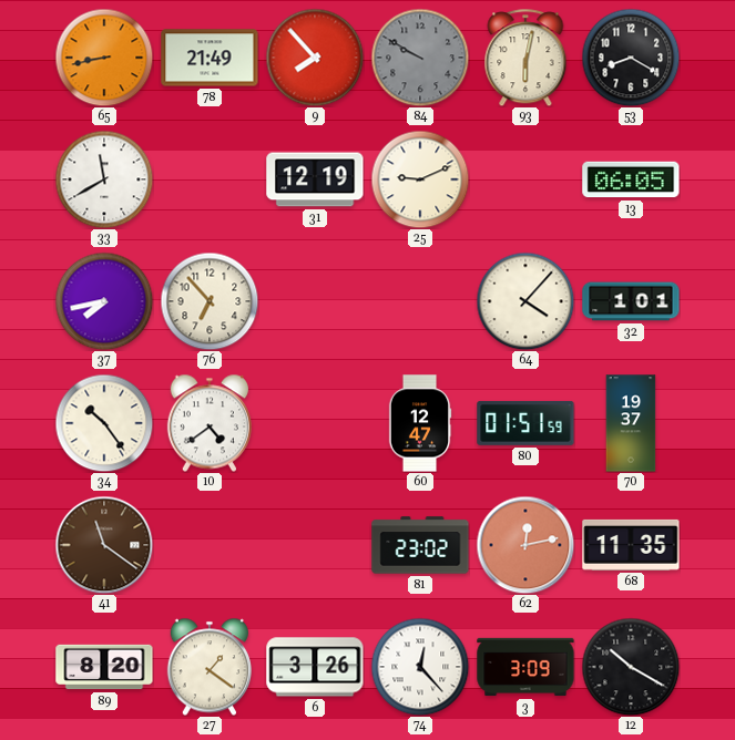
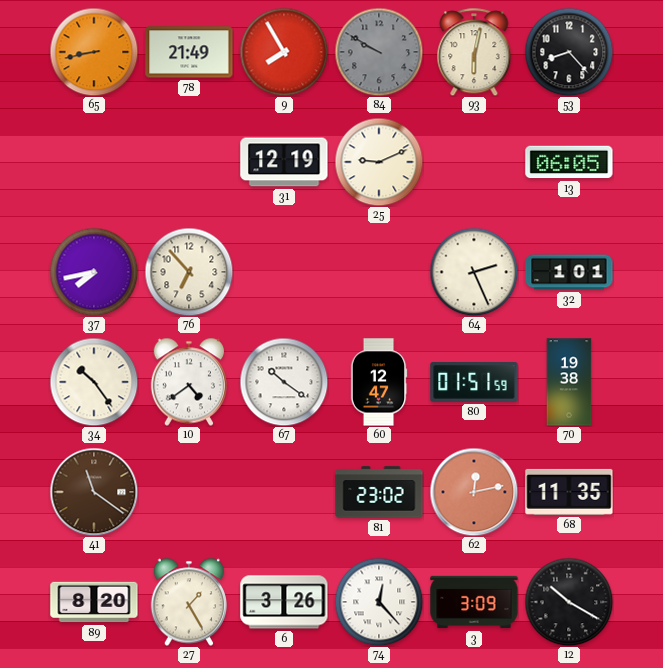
9: 7:53 -> 7:55
53: 8:20 -> 8:23
33: 11:40 -> none
64: 4:07 -> 2:26
67: none -> 10:21
70: 19:37 -> 19:38
27: 1:21 -> 1:25
